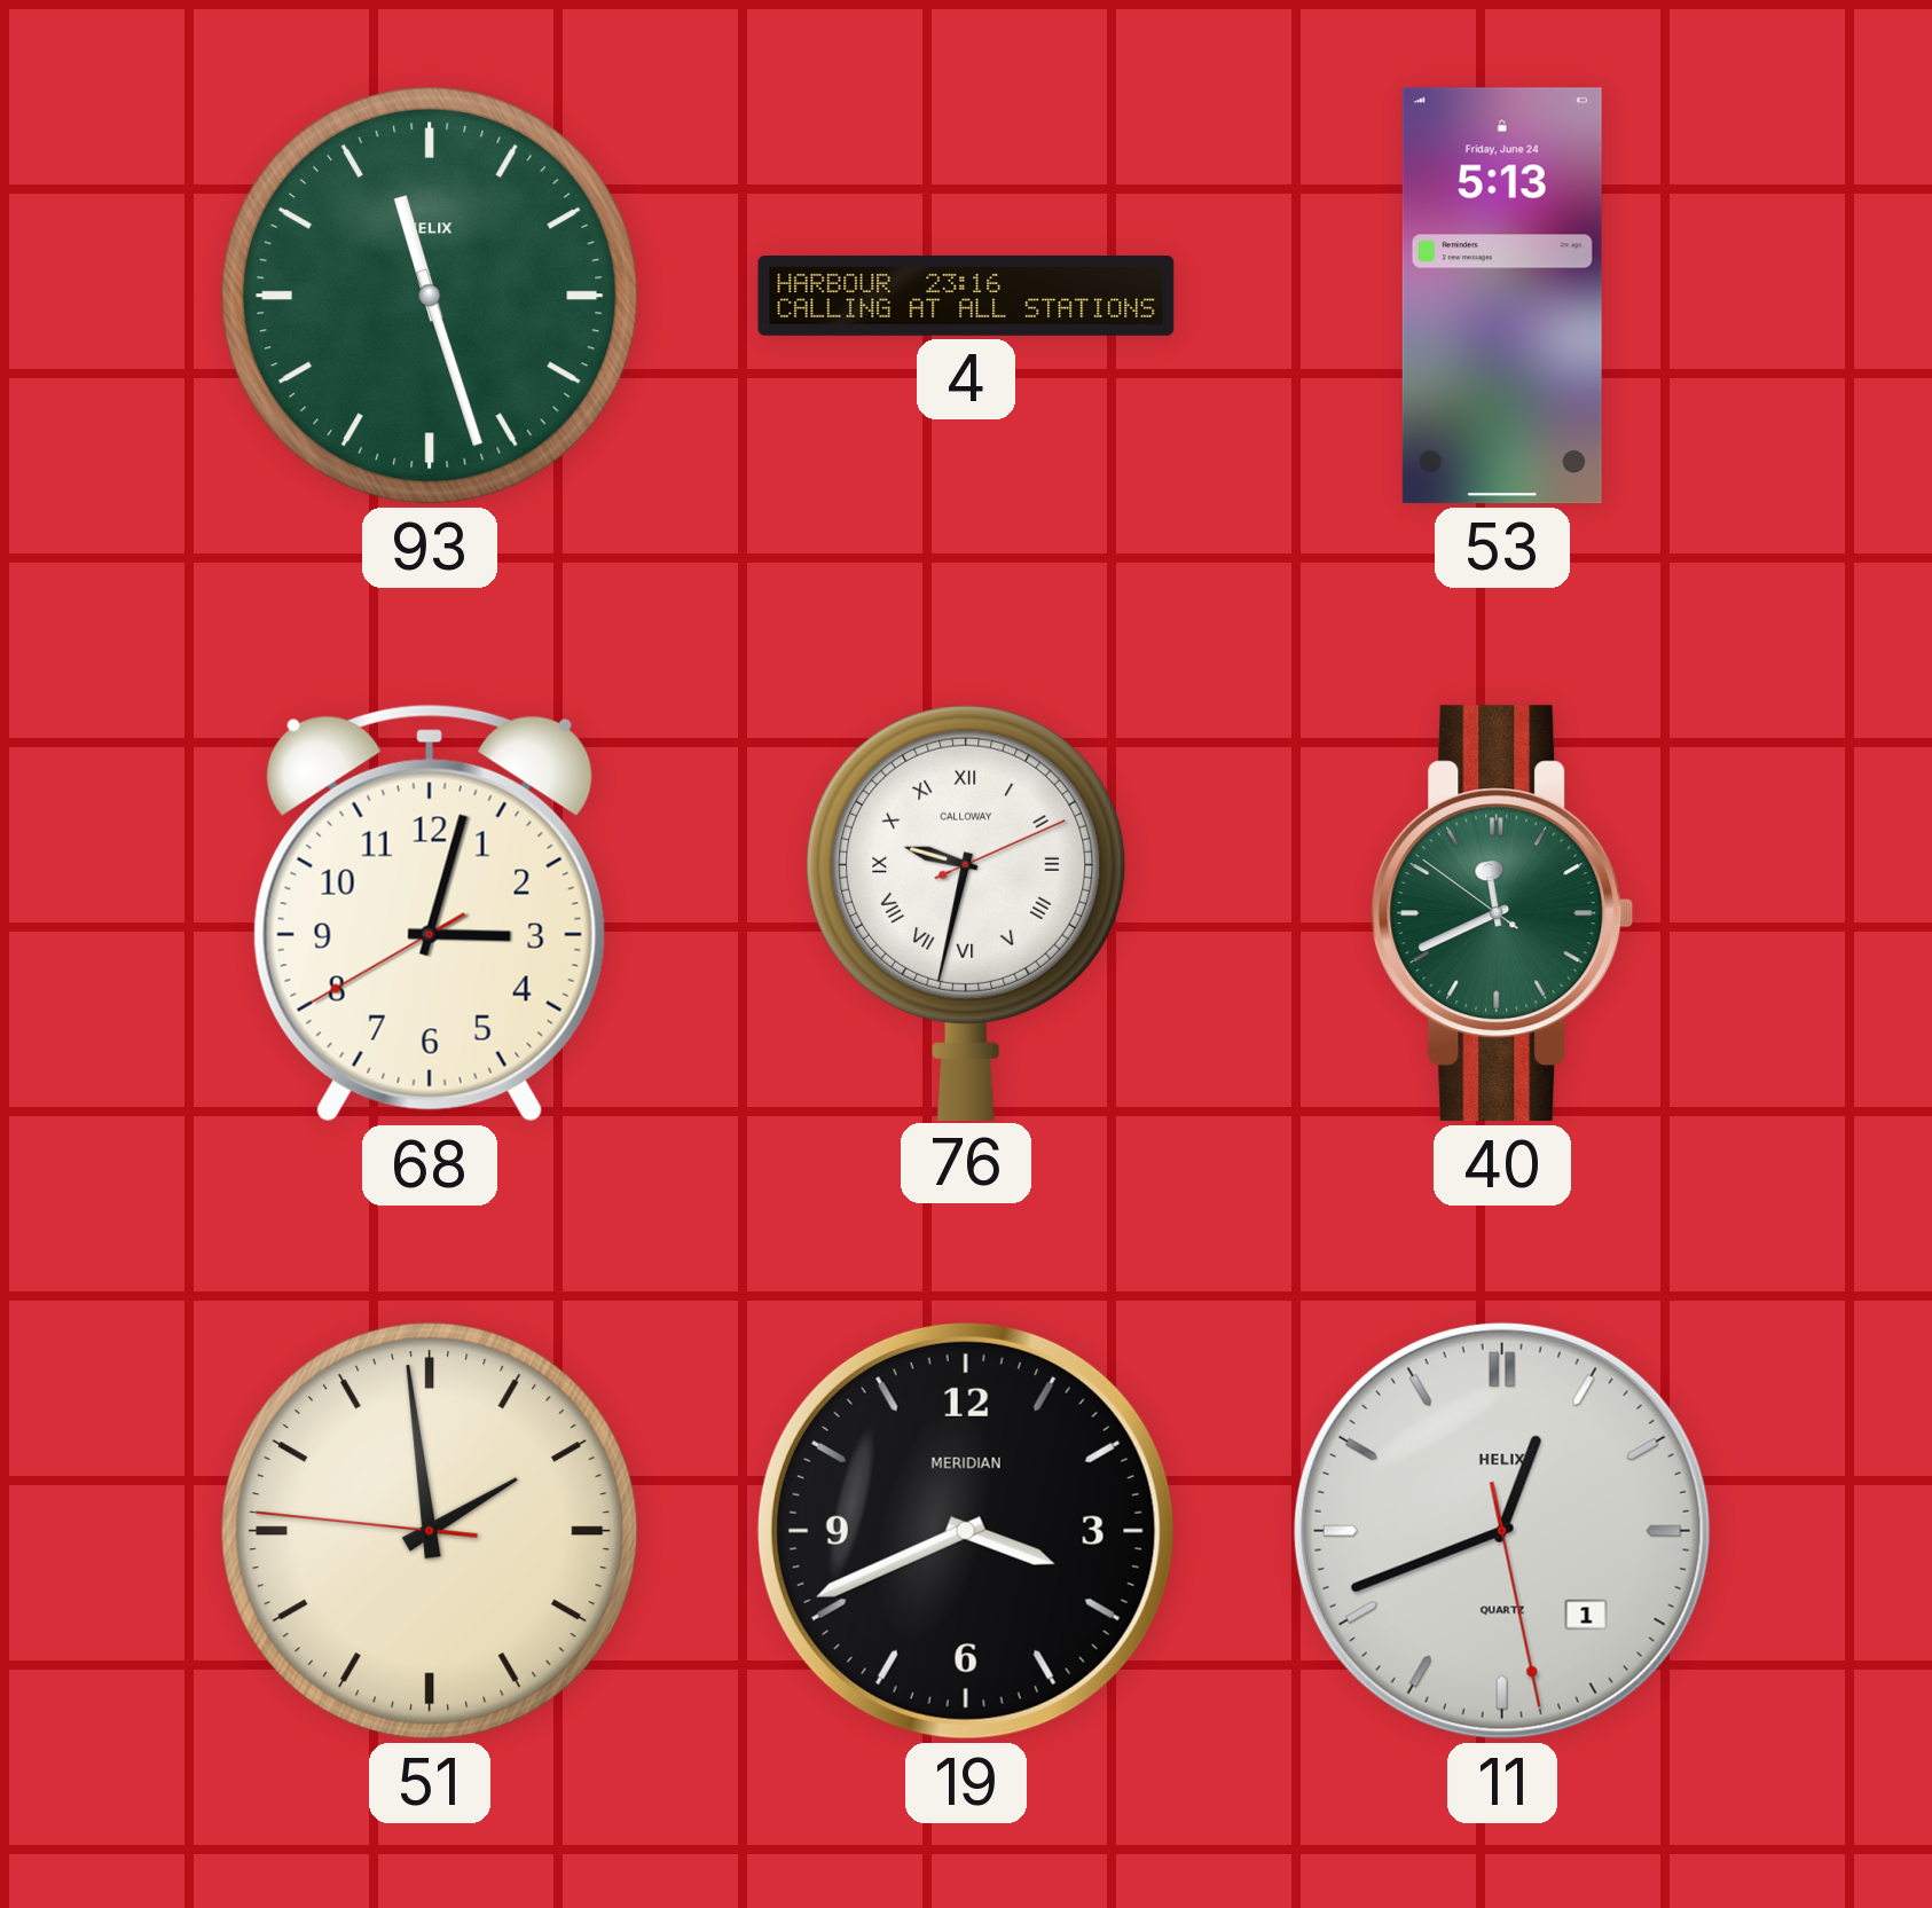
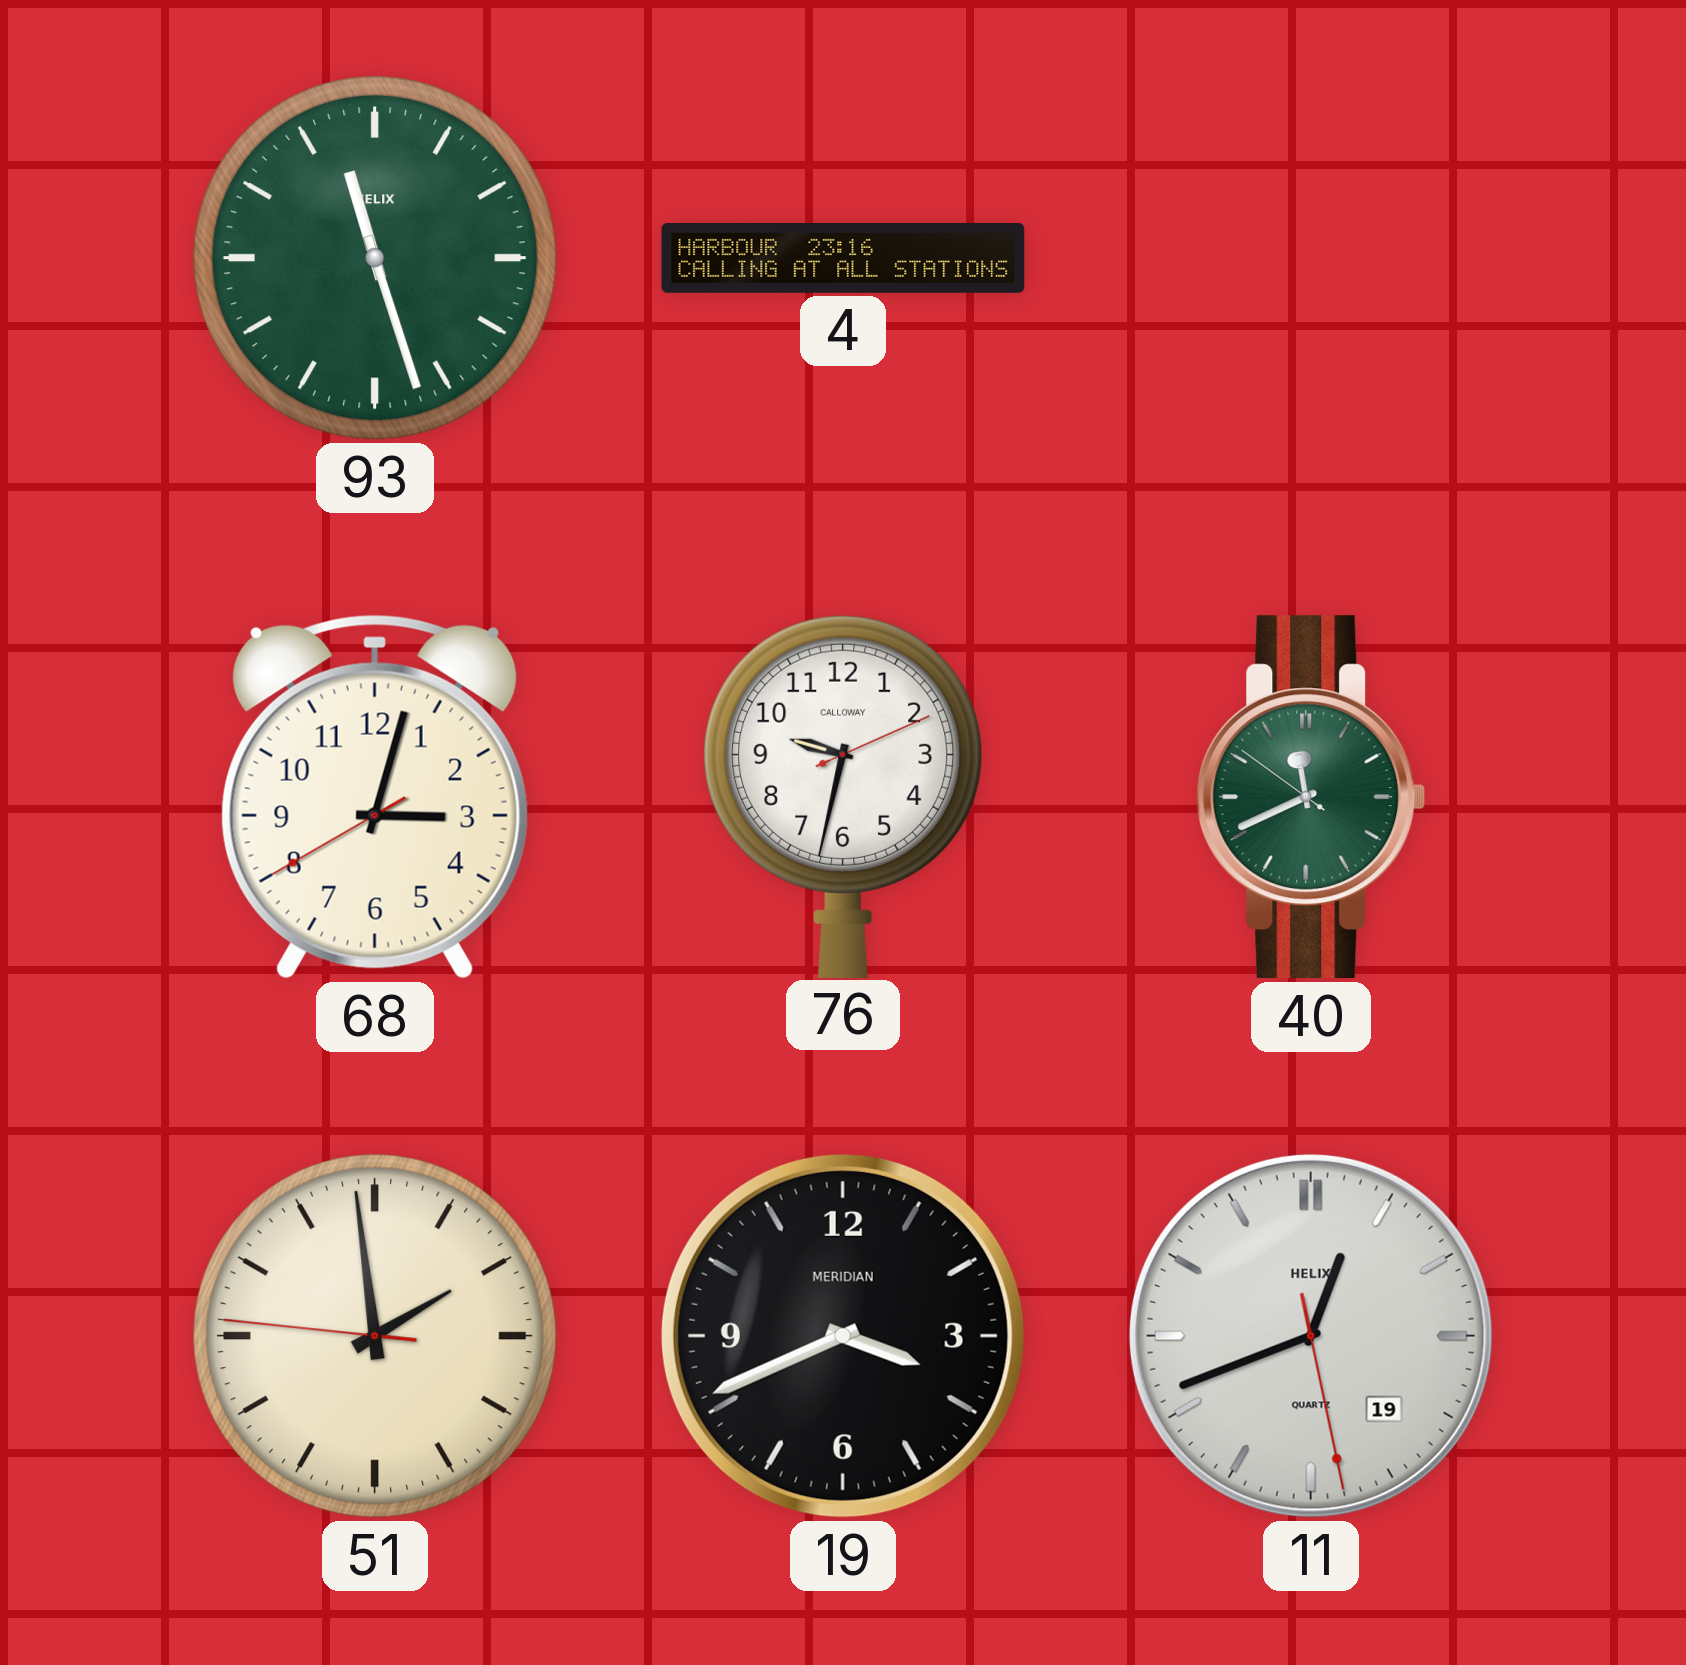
53: 5:13 -> none
76 numerals: Roman -> Arabic
11 date: 1 -> 19
